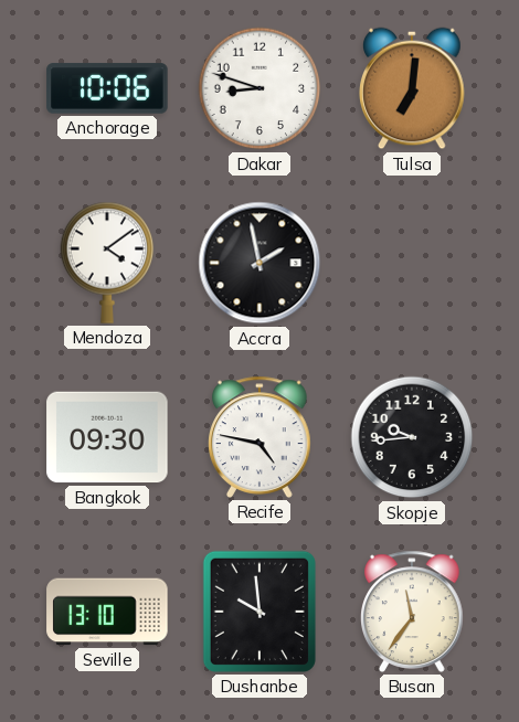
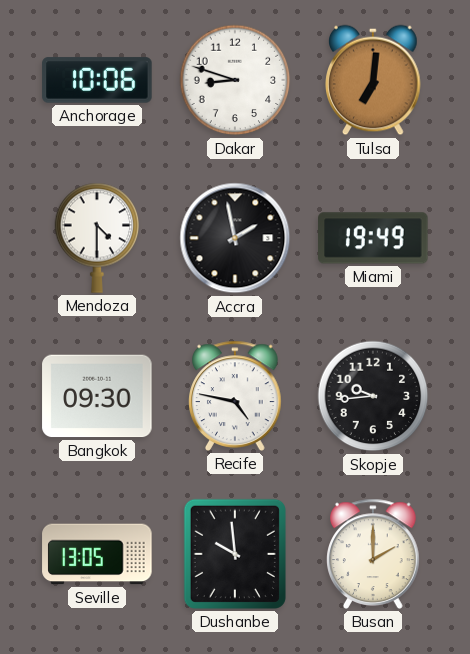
Mendoza: 4:09 -> 4:30
Miami: none -> 19:49
Seville: 13:10 -> 13:05
Busan: 11:36 -> 2:00
